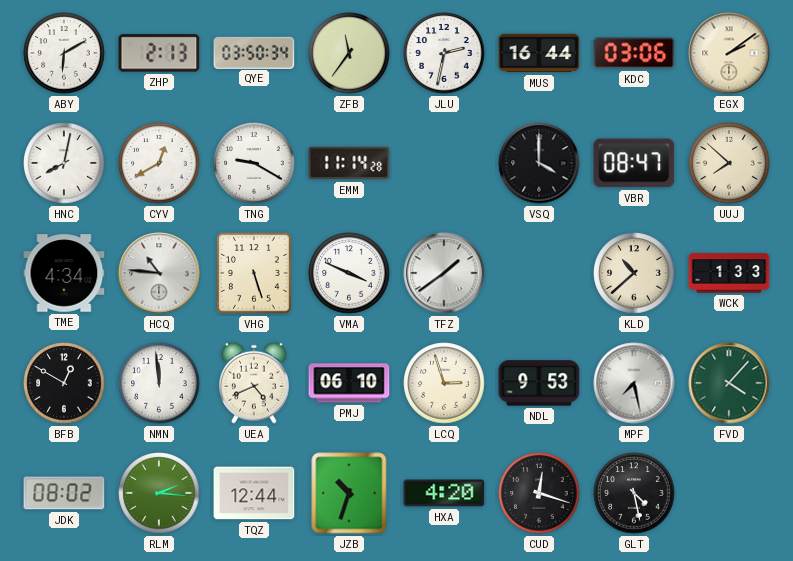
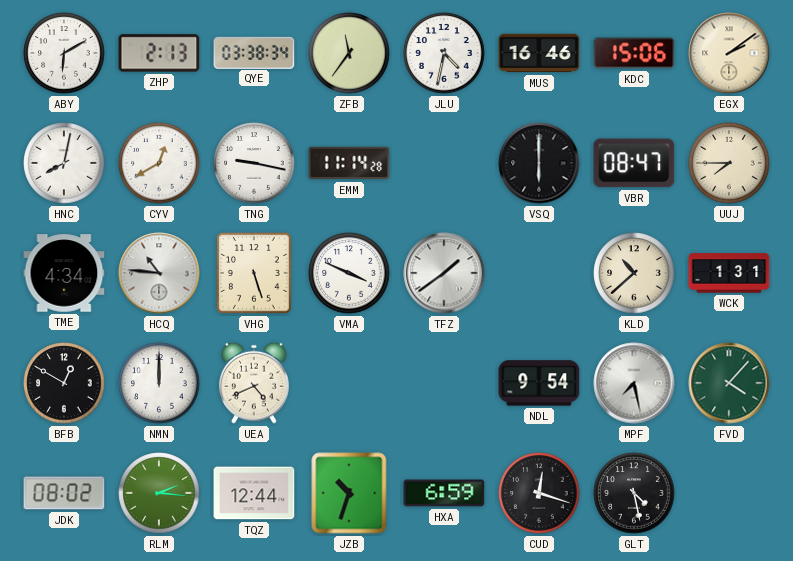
QYE: 03:50 -> 03:38
JLU: 2:32 -> 4:32
MUS: 16:44 -> 16:46
KDC: 03:06 -> 15:06
TNG: 9:20 -> 9:17
VSQ: 4:00 -> 6:00
UUJ: 7:52 -> 7:45
WCK: 1:33 -> 1:31
NMN: 11:59 -> 12:00
PMJ: 06:10 -> none
LCQ: 2:57 -> none
NDL: 9:53 -> 9:54
HXA: 4:20 -> 6:59
